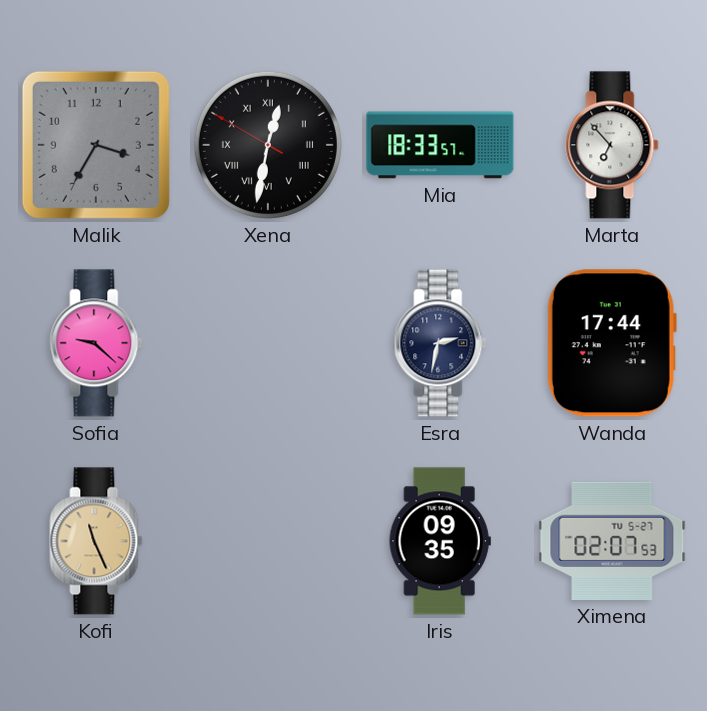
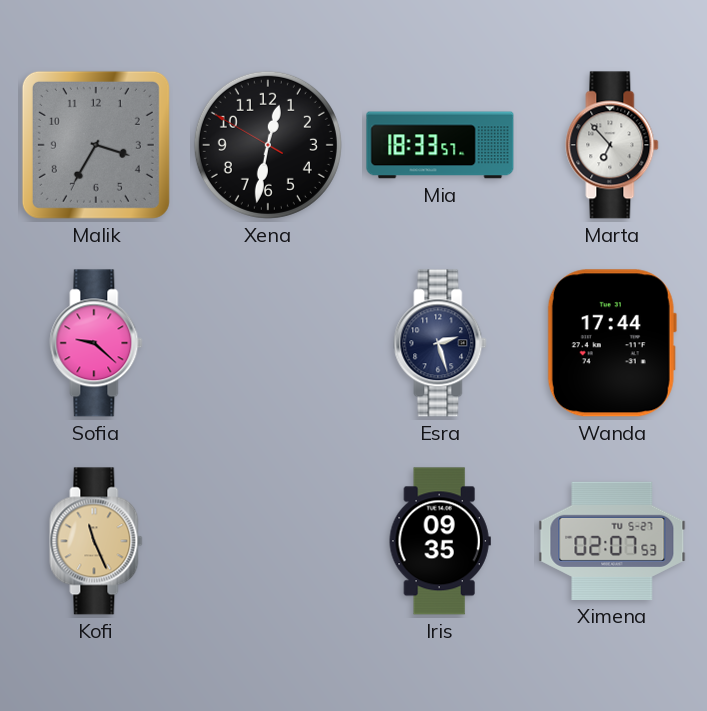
Xena numerals: Roman -> Arabic
Esra: 2:32 -> 2:27
